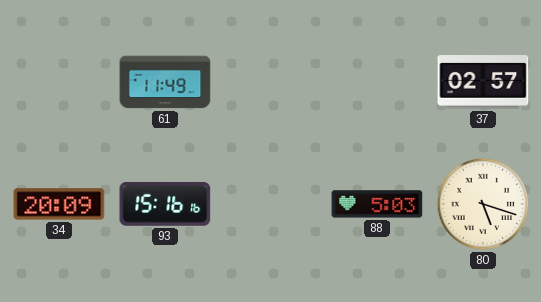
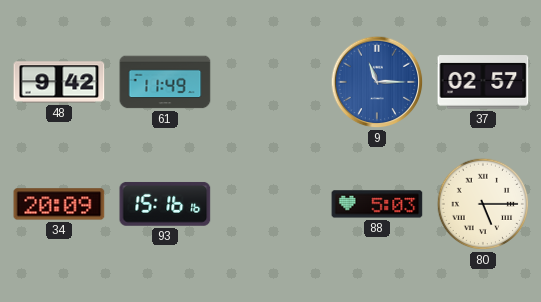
48: none -> 9:42
9: none -> 11:15
80: 5:18 -> 5:15
